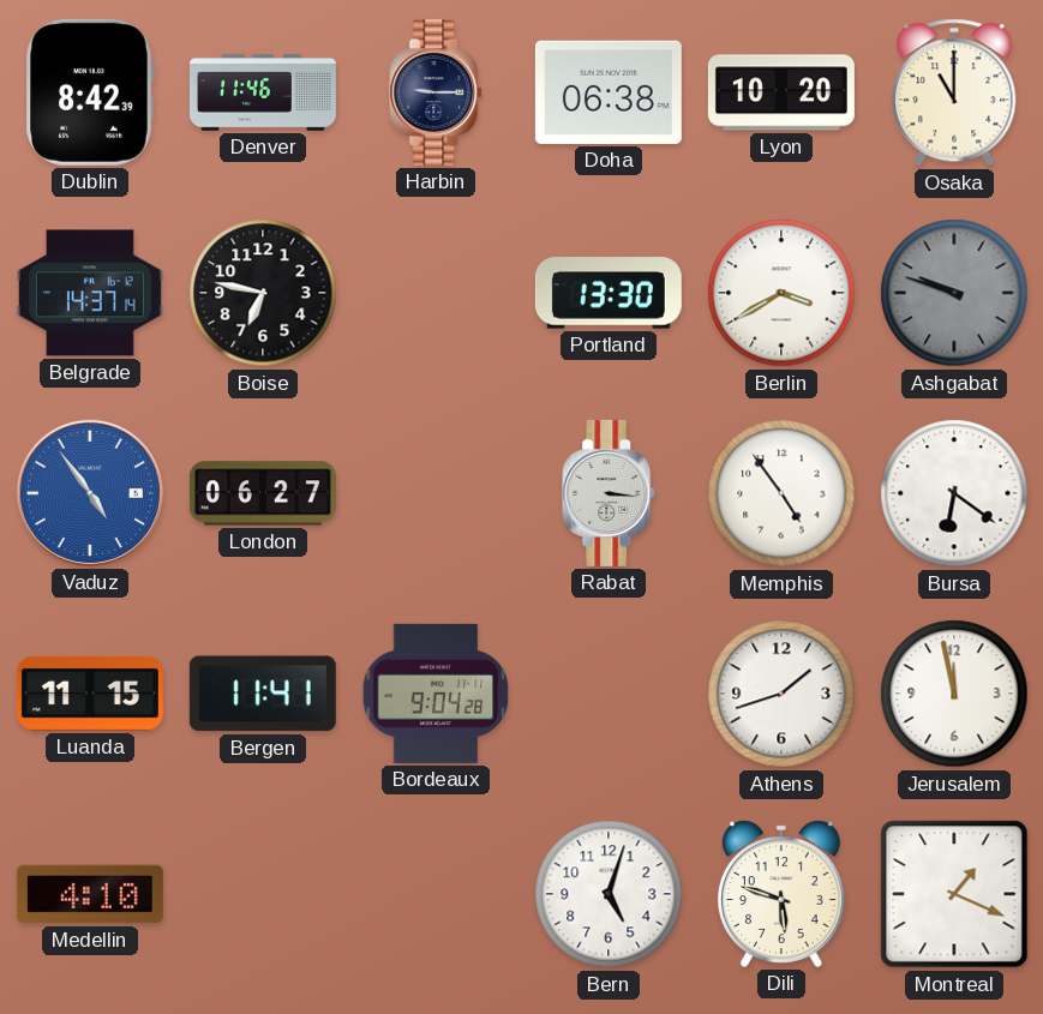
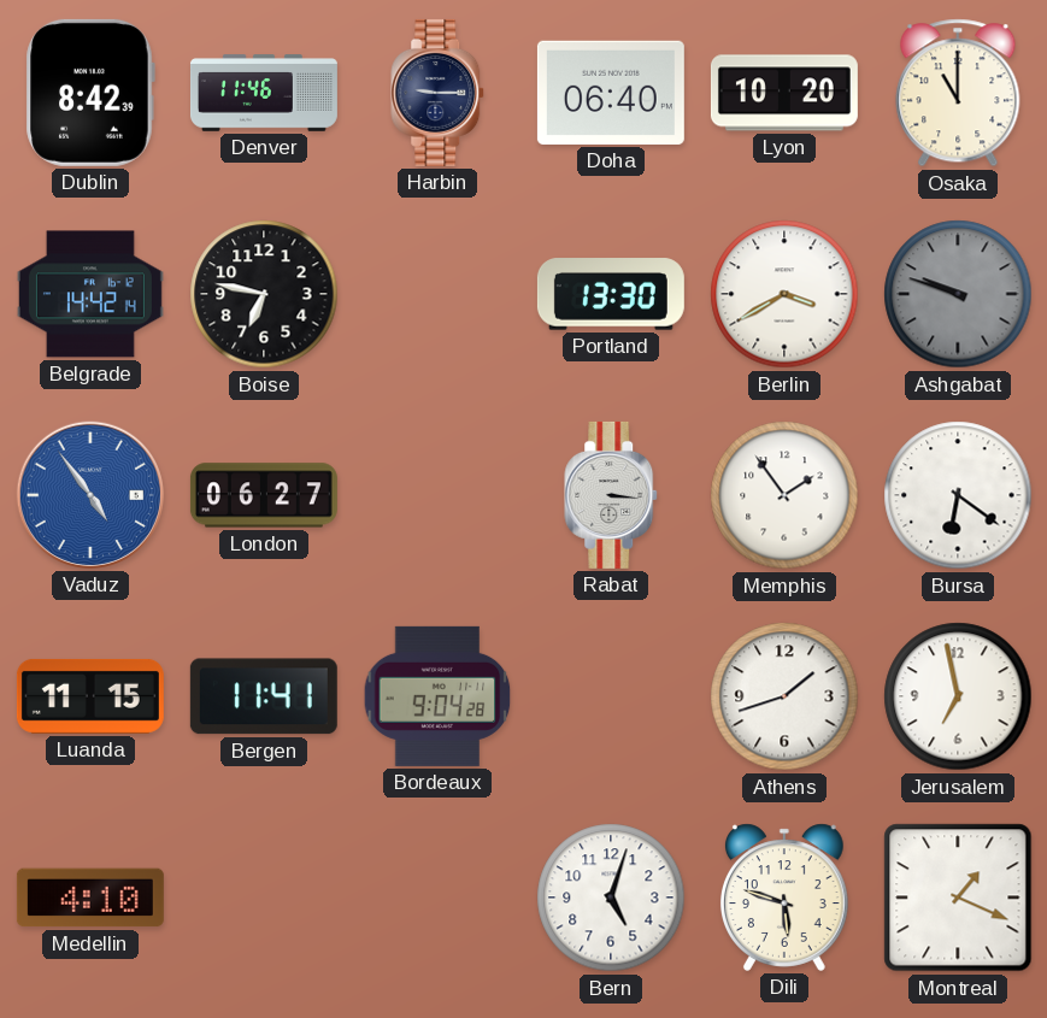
Doha: 06:38 -> 06:40
Belgrade: 14:37 -> 14:42
Memphis: 4:54 -> 1:54
Jerusalem: 11:58 -> 6:58
